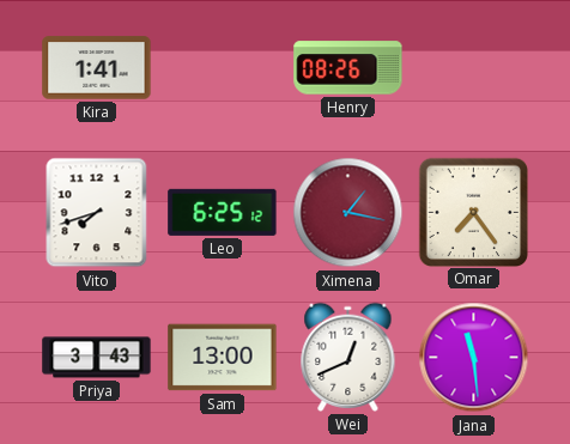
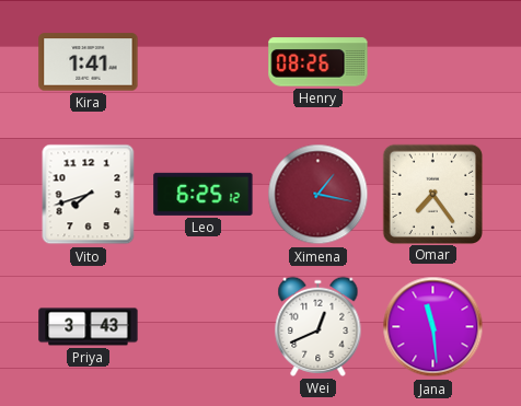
Sam: 13:00 -> none
